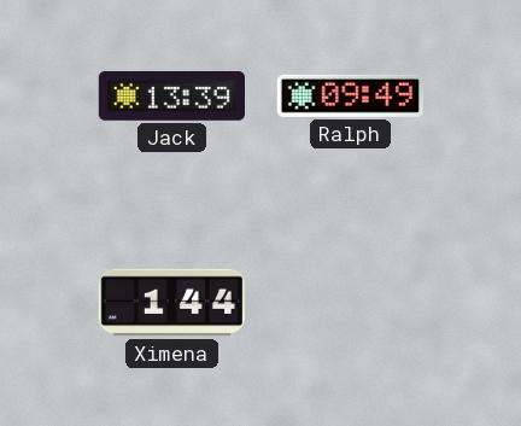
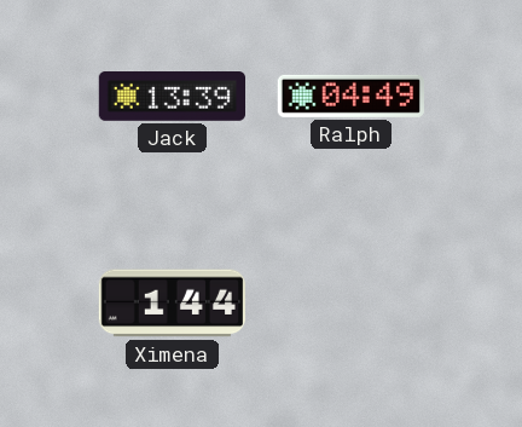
Ralph: 09:49 -> 04:49
